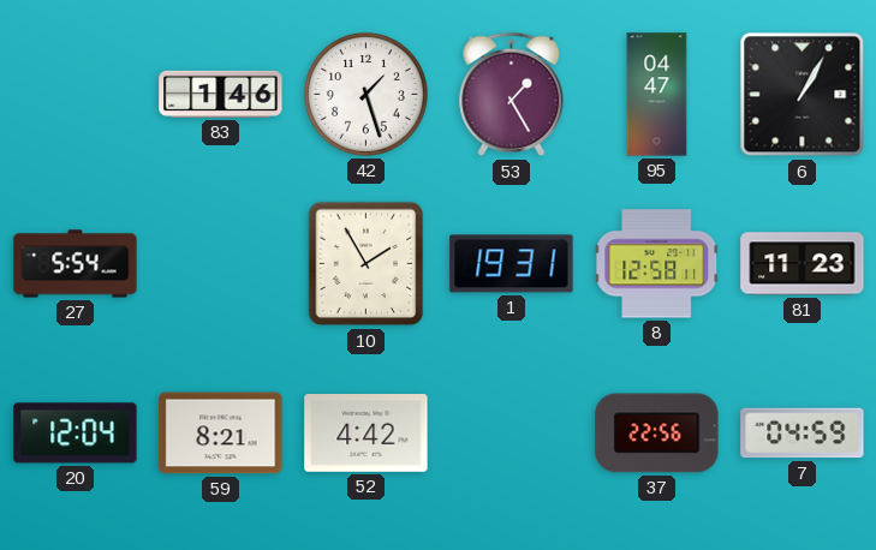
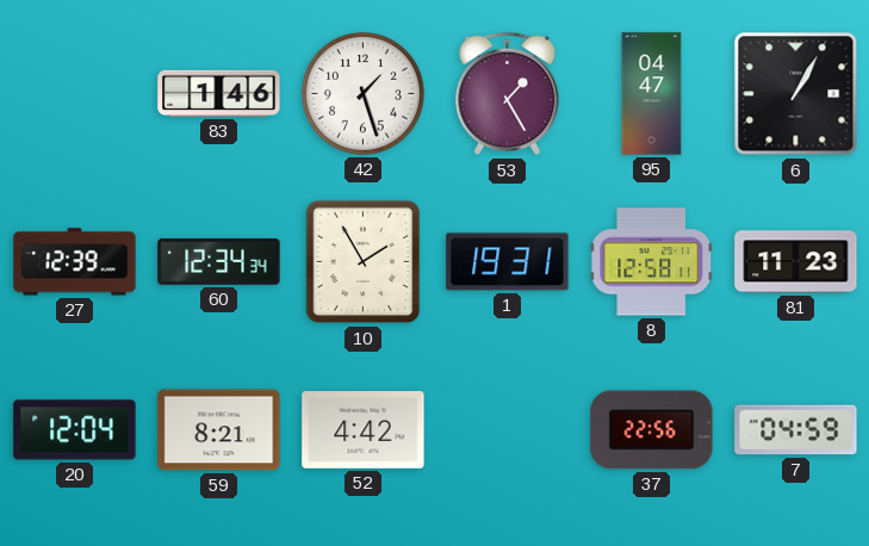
27: 5:54 -> 12:39
60: none -> 12:34
